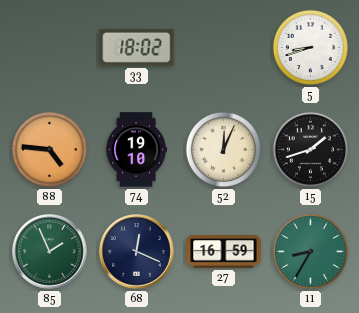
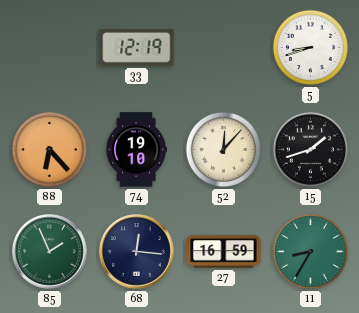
33: 18:02 -> 12:19
88: 4:46 -> 6:23
52: 12:04 -> 12:07
68: 12:19 -> 12:16
